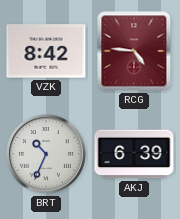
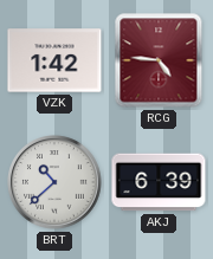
VZK: 8:42 -> 1:42
BRT: 10:34 -> 10:38
